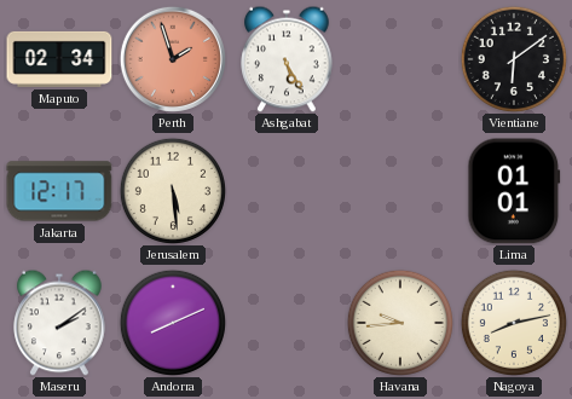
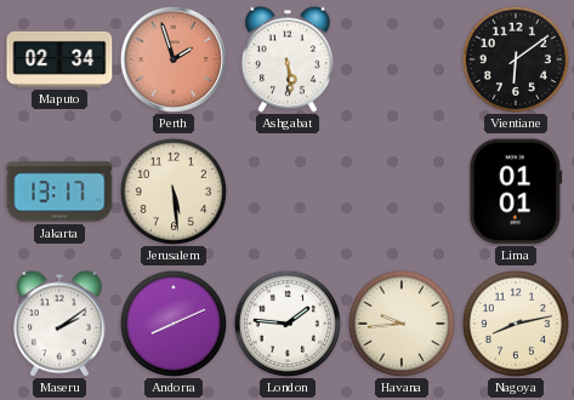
Ashgabat: 5:25 -> 5:29
Jakarta: 12:17 -> 13:17
London: none -> 1:46
